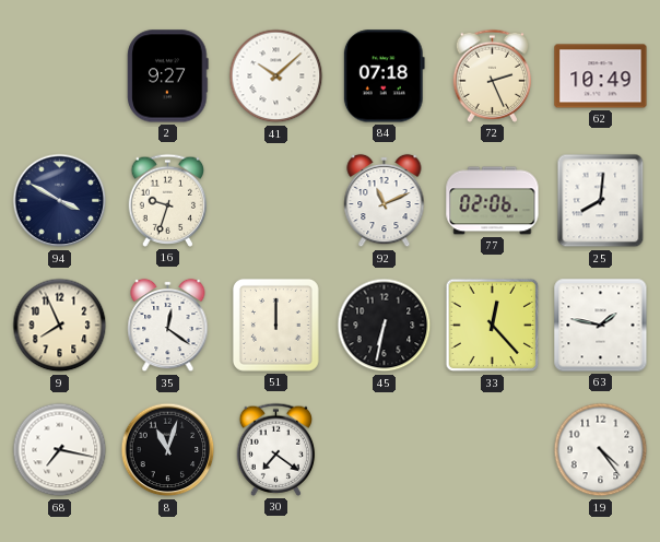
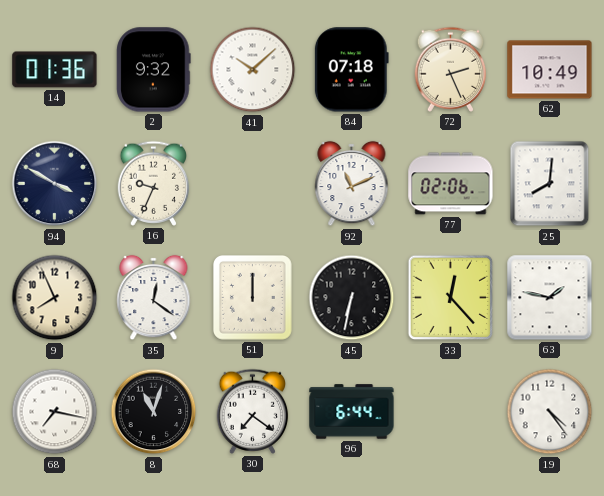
14: none -> 01:36
2: 9:27 -> 9:32
16: 9:33 -> 9:34
96: none -> 6:44
